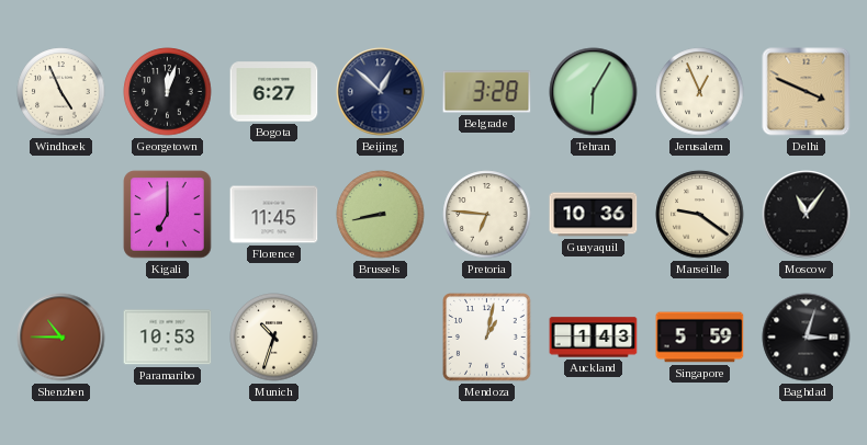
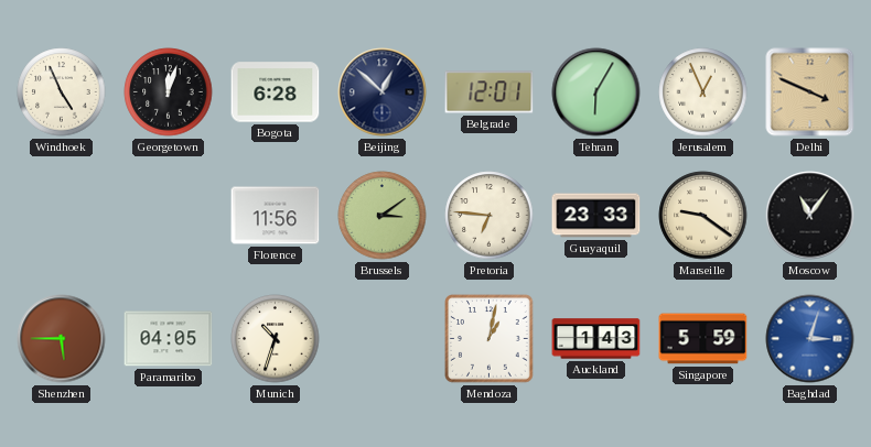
Bogota: 6:27 -> 6:28
Belgrade: 3:28 -> 12:01
Kigali: 7:00 -> none
Florence: 11:45 -> 11:56
Brussels: 8:43 -> 3:09
Guayaquil: 10:36 -> 23:33
Shenzhen: 10:45 -> 5:45
Paramaribo: 10:53 -> 04:05
Baghdad dial: black -> blue
